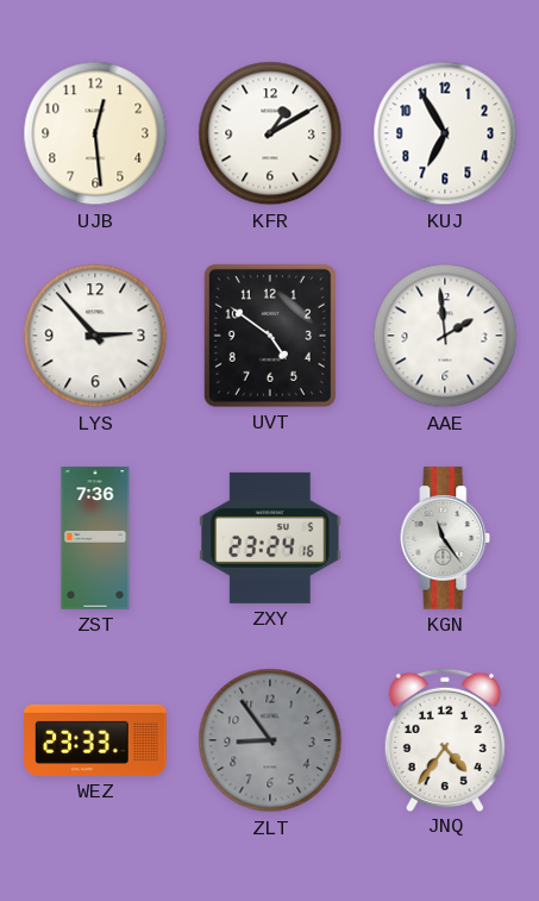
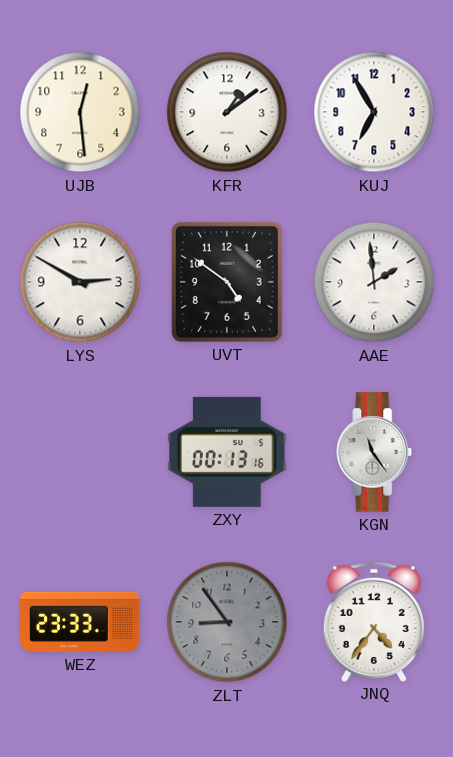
KFR: 1:10 -> 1:09
LYS: 2:53 -> 2:50
ZST: 7:36 -> none
ZXY: 23:24 -> 00:13
